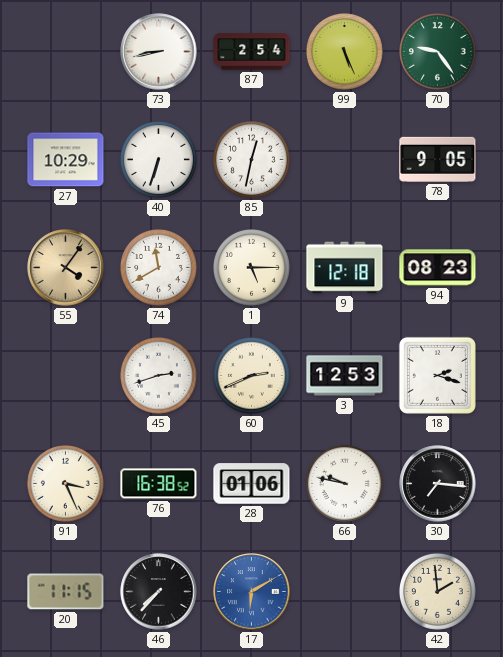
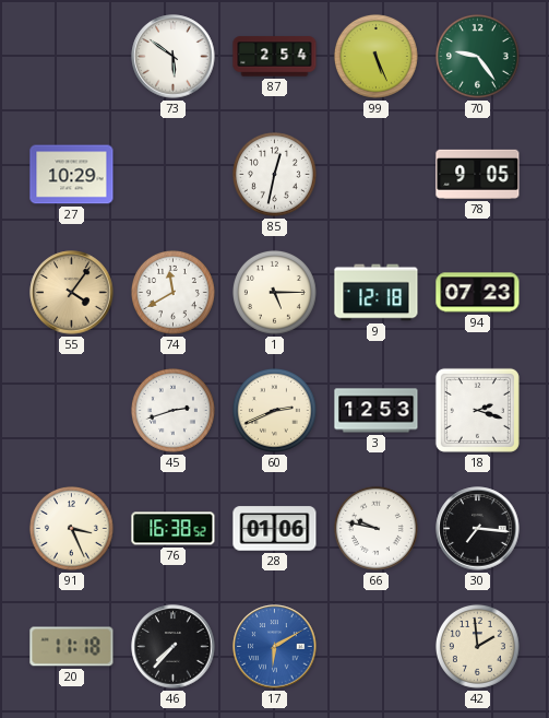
73: 8:43 -> 5:51
40: 6:33 -> none
94: 08:23 -> 07:23
20: 11:15 -> 11:18
